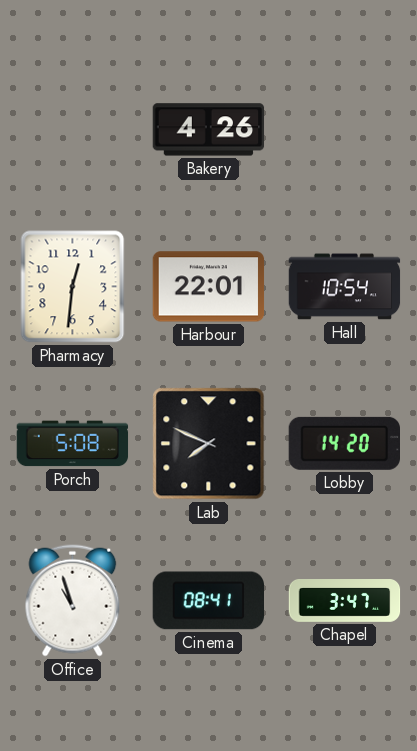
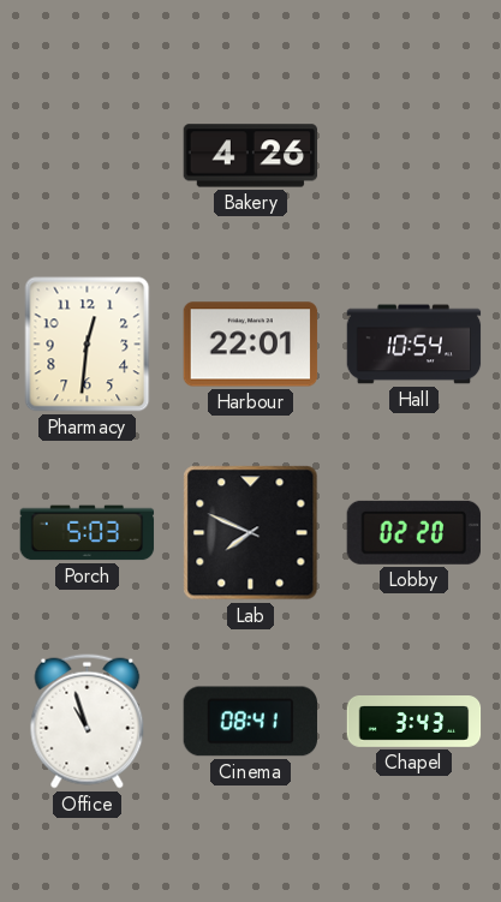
Porch: 5:08 -> 5:03
Lobby: 14:20 -> 02:20
Chapel: 3:47 -> 3:43
